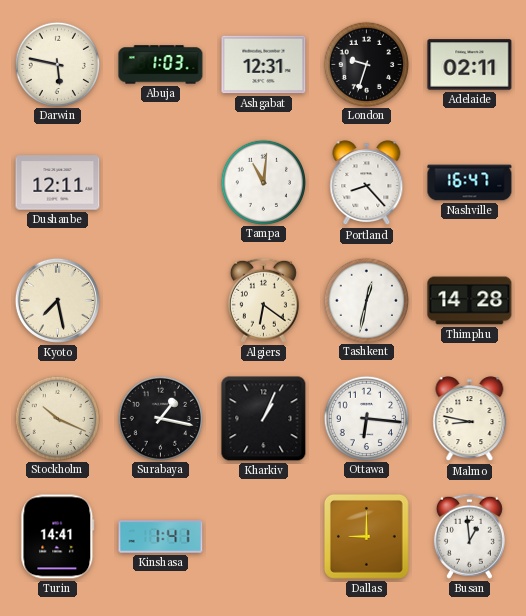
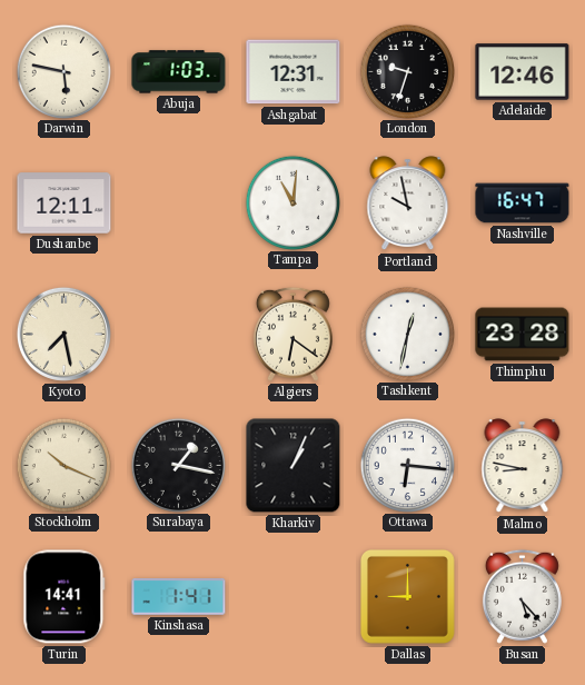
Adelaide: 02:11 -> 12:46
Portland: 8:23 -> 9:58
Thimphu: 14:28 -> 23:28
Busan: 12:59 -> 5:23
